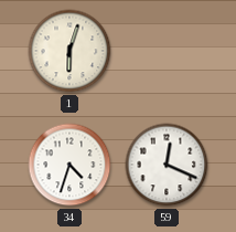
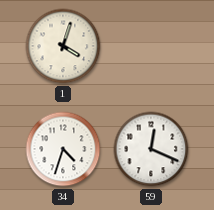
1: 6:03 -> 4:03
